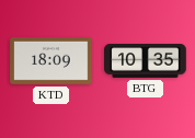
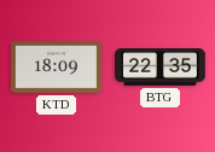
BTG: 10:35 -> 22:35
